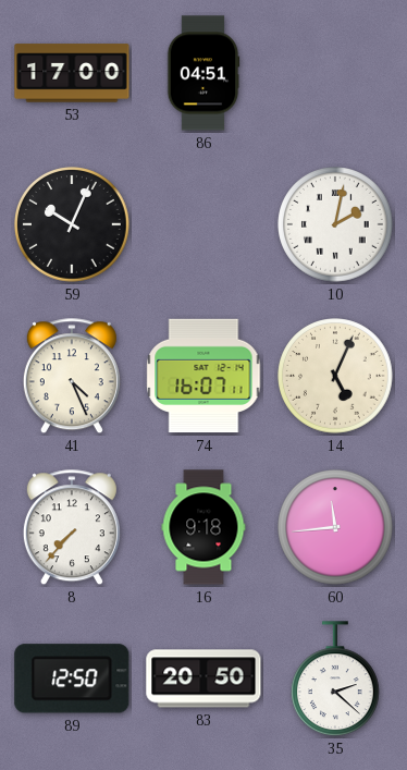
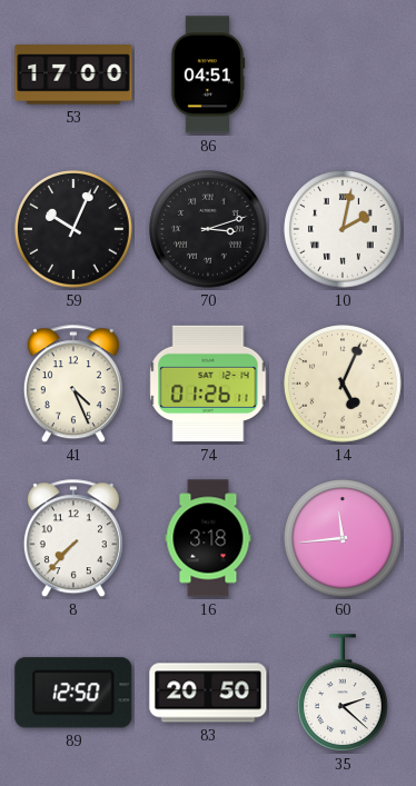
70: none -> 3:12
74: 16:07 -> 01:26
16: 9:18 -> 3:18
